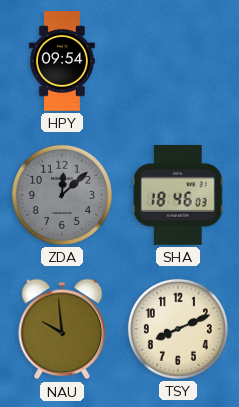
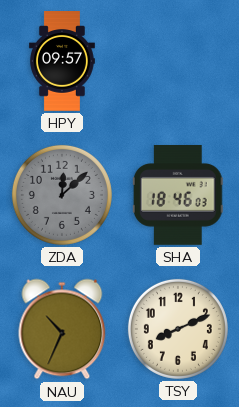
HPY: 09:54 -> 09:57
NAU: 9:59 -> 10:34
